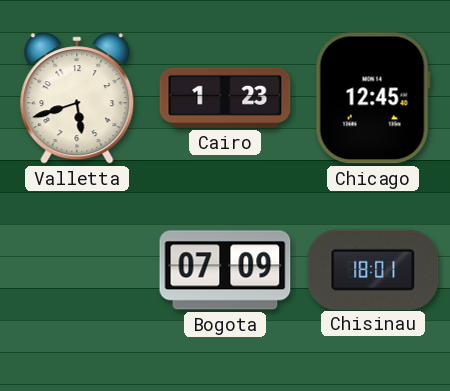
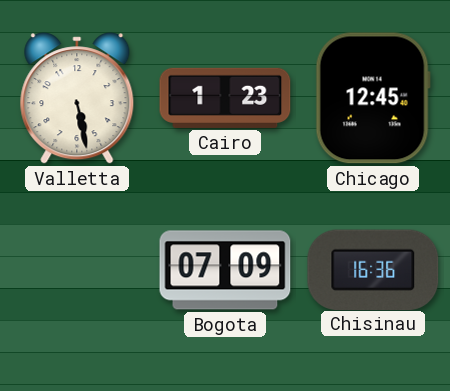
Valletta: 5:42 -> 5:28
Chisinau: 18:01 -> 16:36
